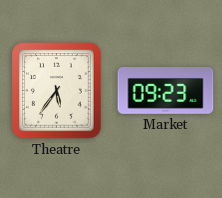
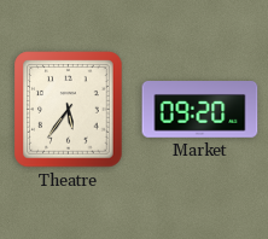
Market: 09:23 -> 09:20
